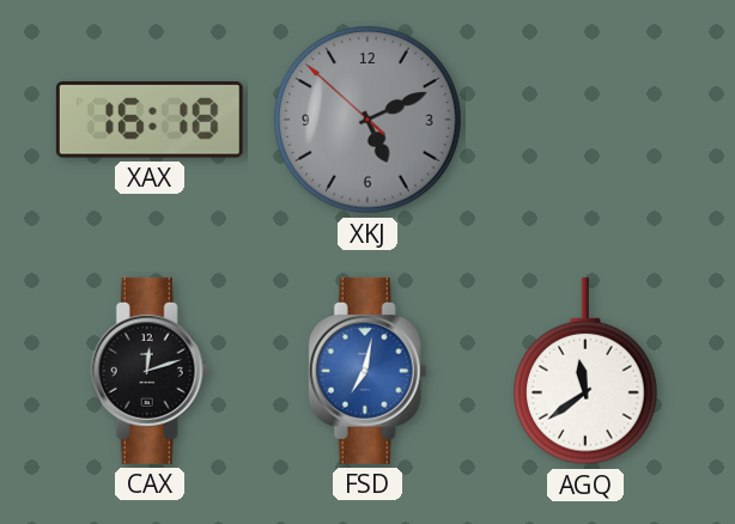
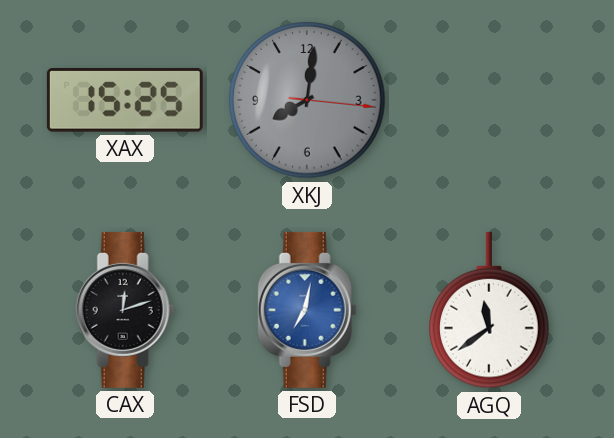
XAX: 16:18 -> 15:25
XKJ: 5:10 -> 8:01
